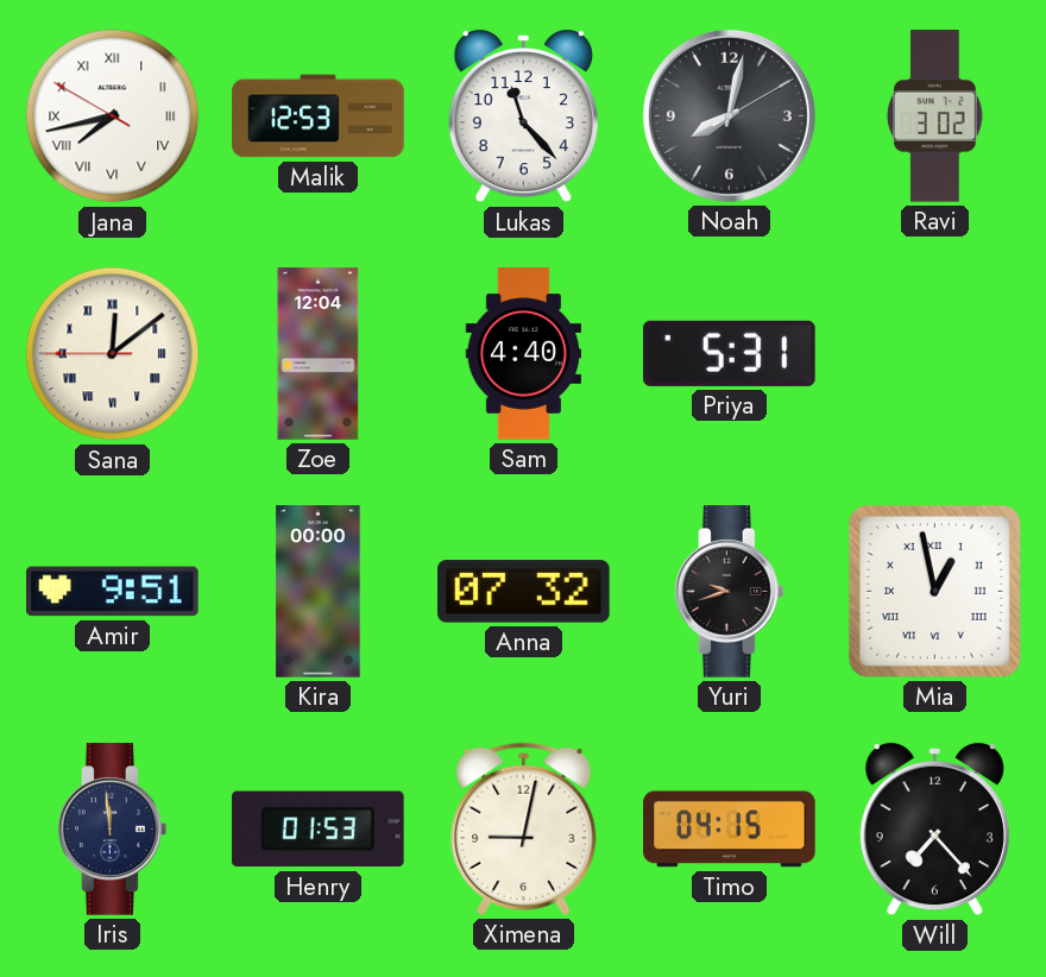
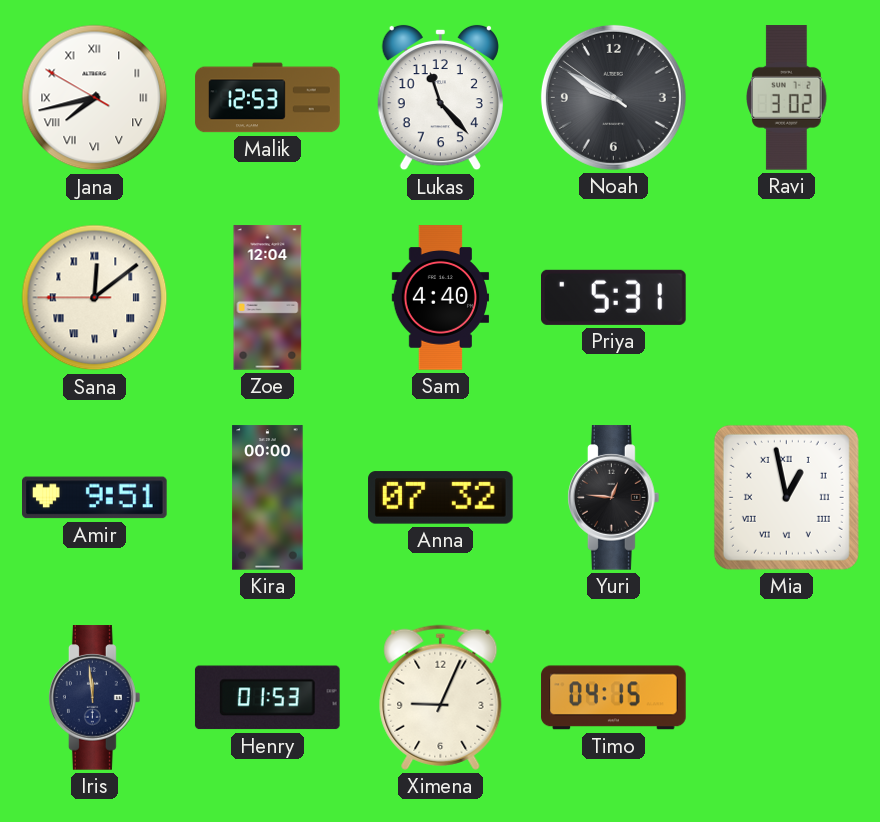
Noah: 8:02 -> 9:49
Yuri: 9:42 -> 12:46
Ximena: 9:02 -> 9:04
Will: 7:23 -> none
